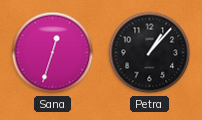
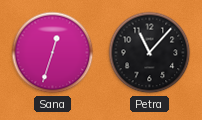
Petra: 1:07 -> 11:07
